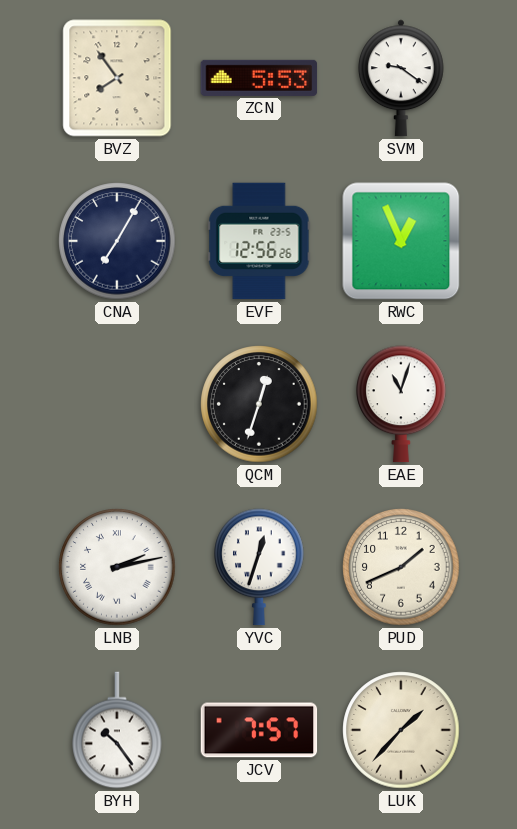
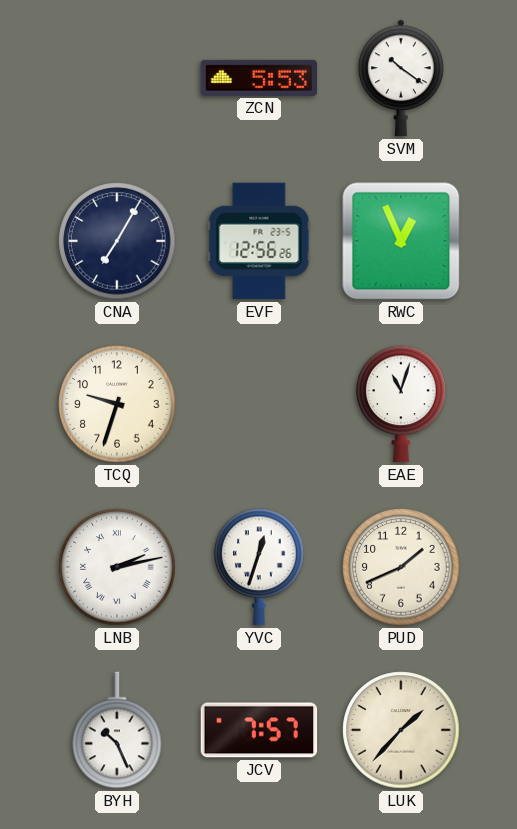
BVZ: 7:54 -> none
SVM: 9:21 -> 10:21
TCQ: none -> 9:33
QCM: 12:33 -> none
BYH: 10:24 -> 10:26
